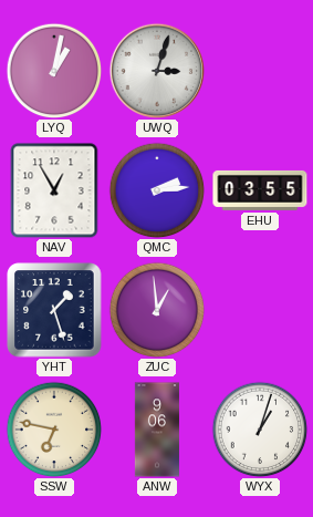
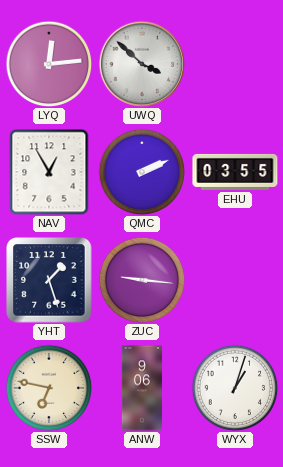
LYQ: 1:02 -> 12:14
UWQ: 3:03 -> 3:52
QMC: 2:14 -> 2:11
ZUC: 12:59 -> 9:16
